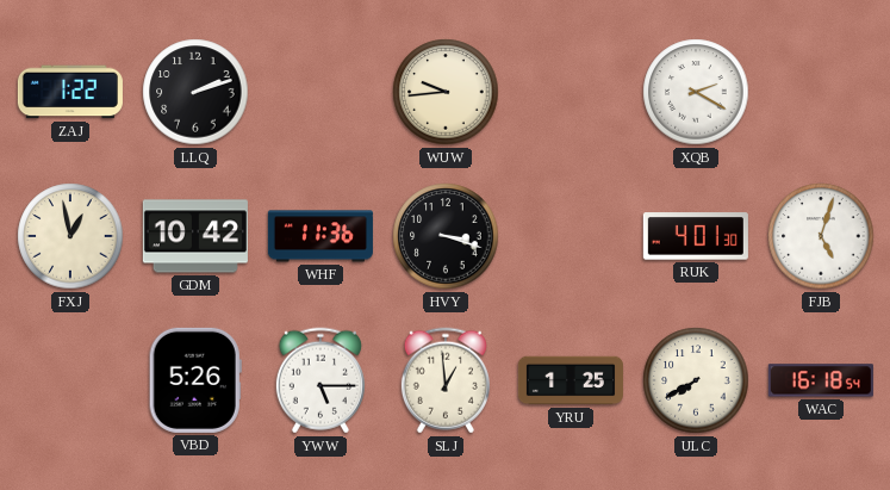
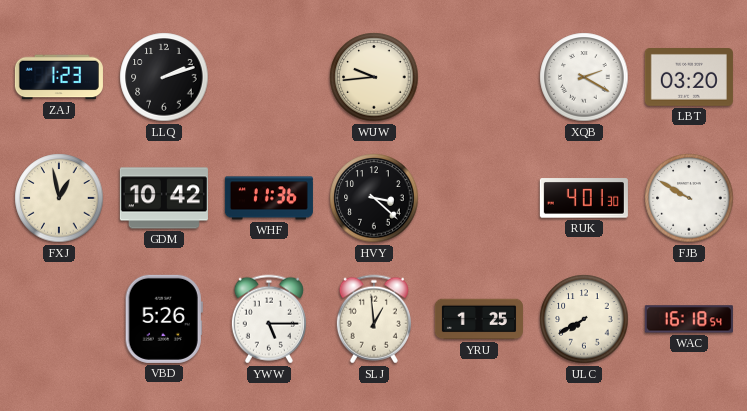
ZAJ: 1:22 -> 1:23
LBT: none -> 03:20
HVY: 3:18 -> 3:22
FJB: 5:03 -> 9:50
